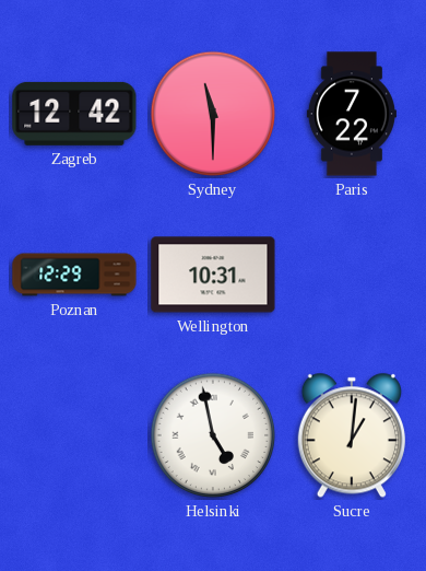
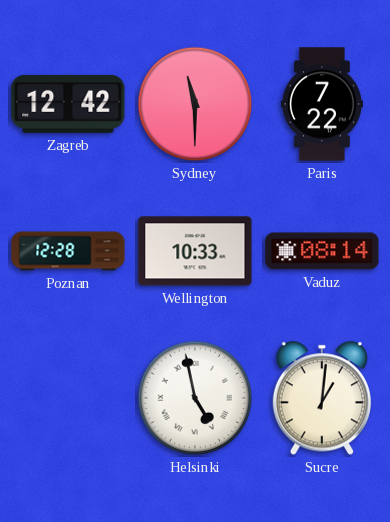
Poznan: 12:29 -> 12:28
Wellington: 10:31 -> 10:33
Vaduz: none -> 08:14
